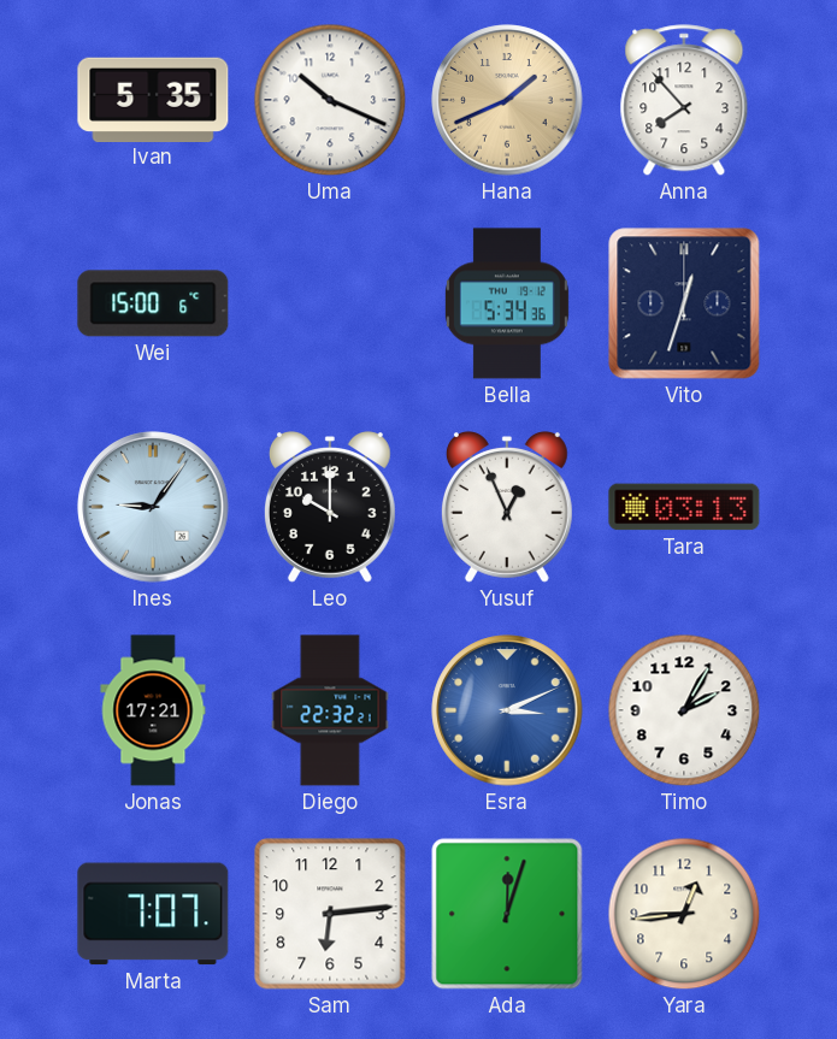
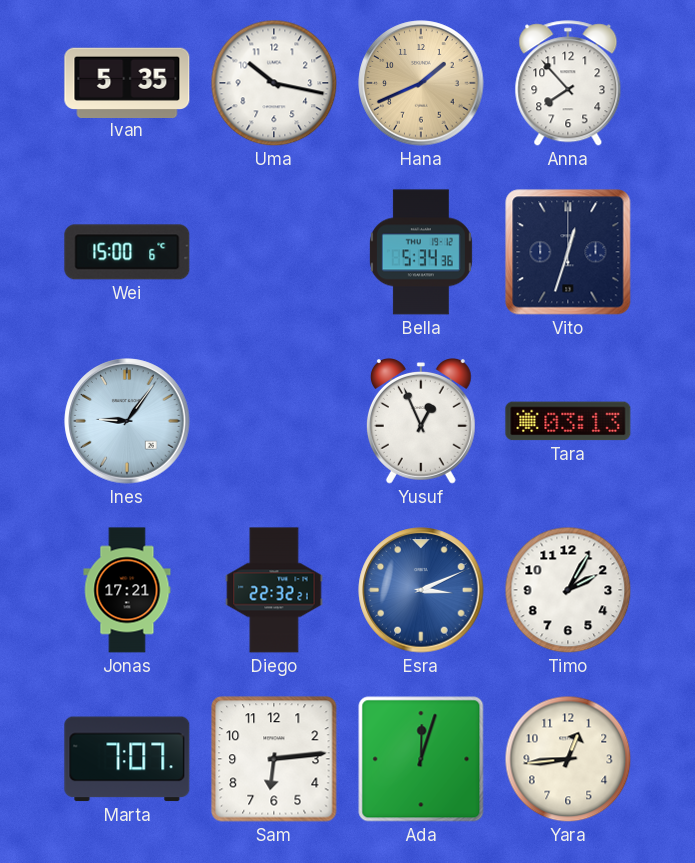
Uma: 10:19 -> 10:17
Leo: 10:00 -> none
